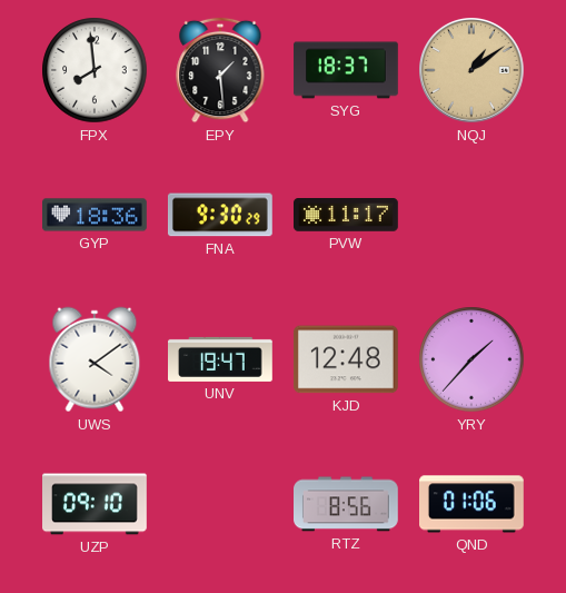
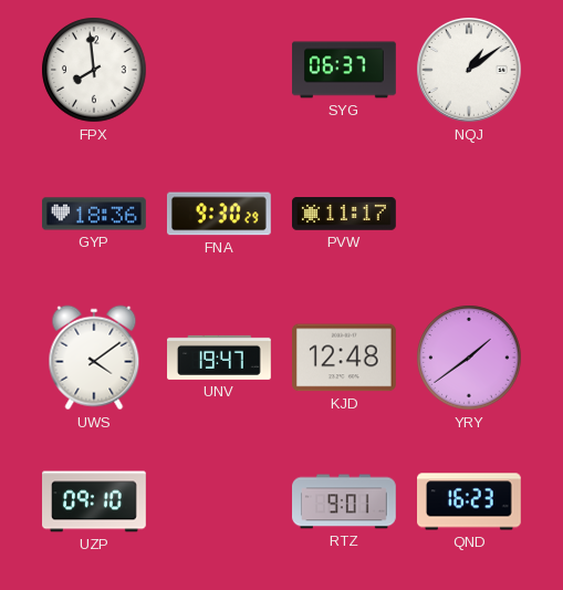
EPY: 1:29 -> none
SYG: 18:37 -> 06:37
NQJ dial: champagne -> white
YRY: 1:37 -> 1:39
RTZ: 8:56 -> 9:01
QND: 01:06 -> 16:23
